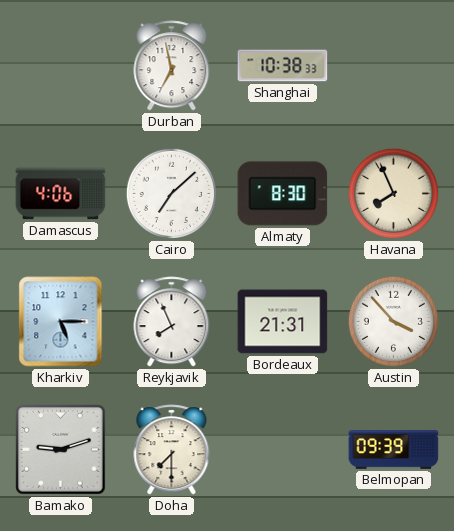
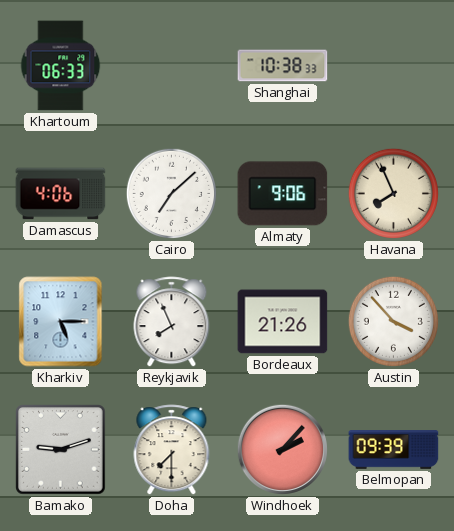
Khartoum: none -> 06:33
Durban: 6:58 -> none
Almaty: 8:30 -> 9:06
Bordeaux: 21:31 -> 21:26
Windhoek: none -> 2:07
